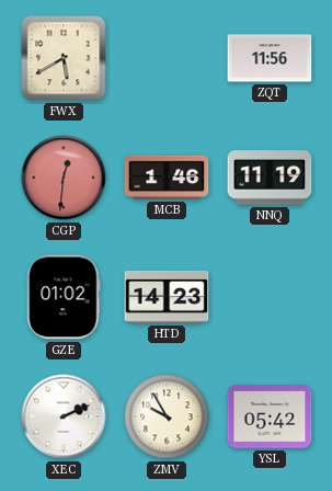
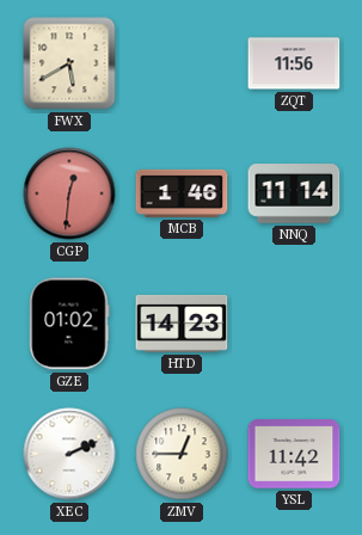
NNQ: 11:19 -> 11:14
ZMV: 9:55 -> 12:45
YSL: 05:42 -> 11:42
